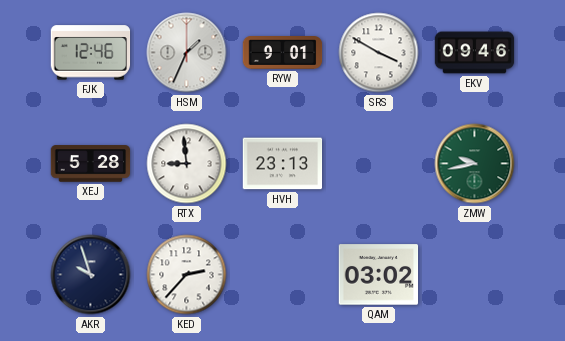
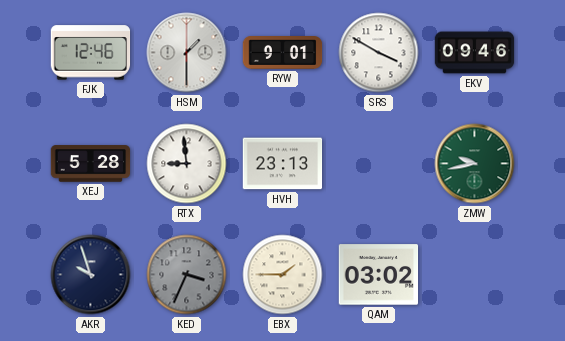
HSM: 1:34 -> 1:30
KED: 2:37 -> 3:34
KED dial: white -> grey
EBX: none -> 1:45
